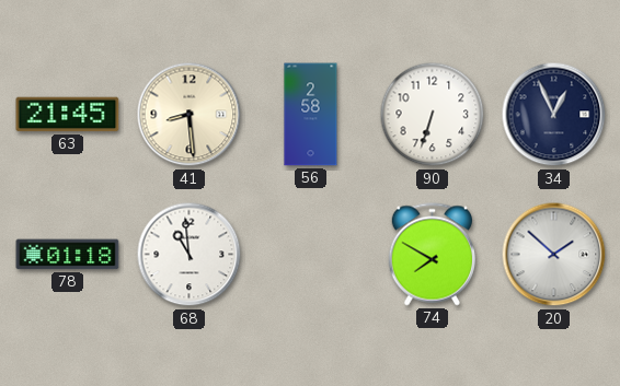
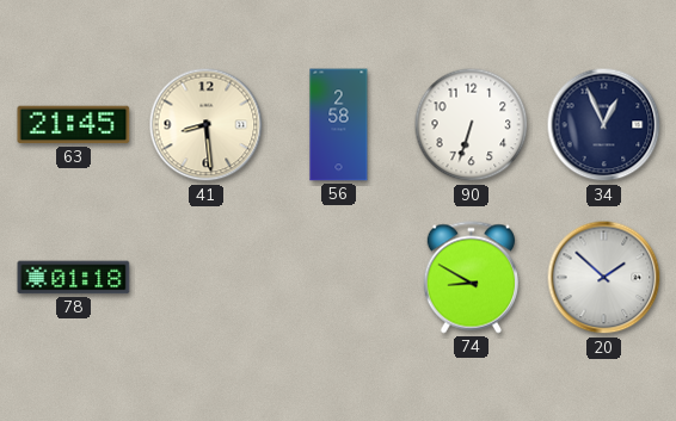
68: 10:59 -> none
74: 7:50 -> 8:50
